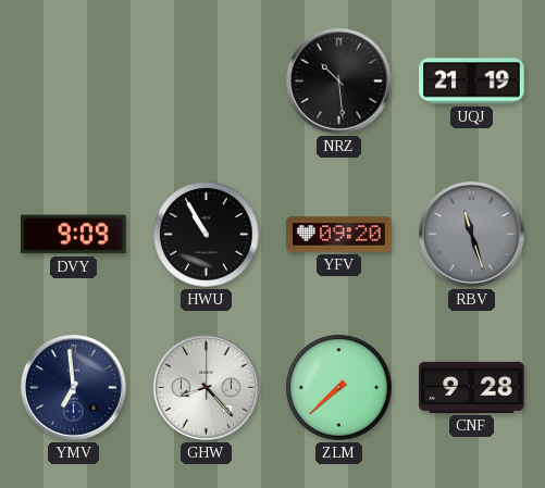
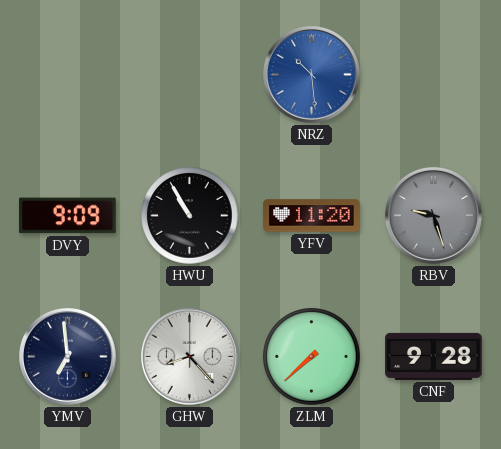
NRZ dial: black -> blue
UQJ: 21:19 -> none
YFV: 09:20 -> 11:20
RBV: 11:27 -> 9:27
